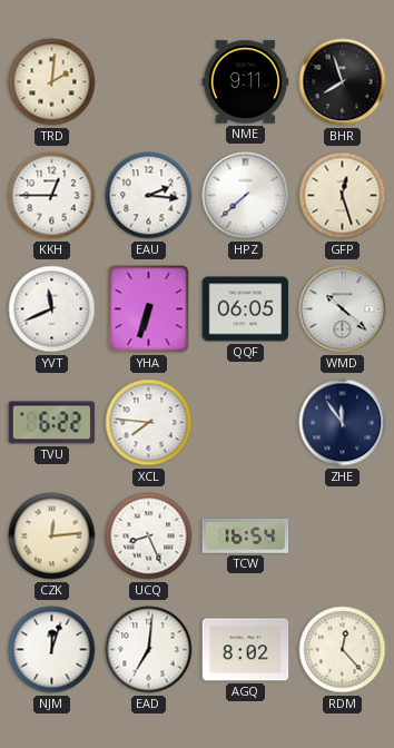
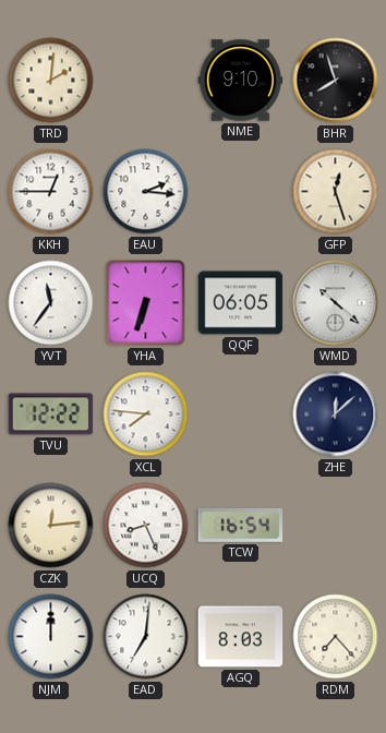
NME: 9:11 -> 9:10
HPZ: 7:38 -> none
YVT: 11:41 -> 11:36
TVU: 6:22 -> 12:22
ZHE: 11:54 -> 12:08
NJM: 12:03 -> 12:00
AGQ: 8:02 -> 8:03
RDM: 12:23 -> 7:23
